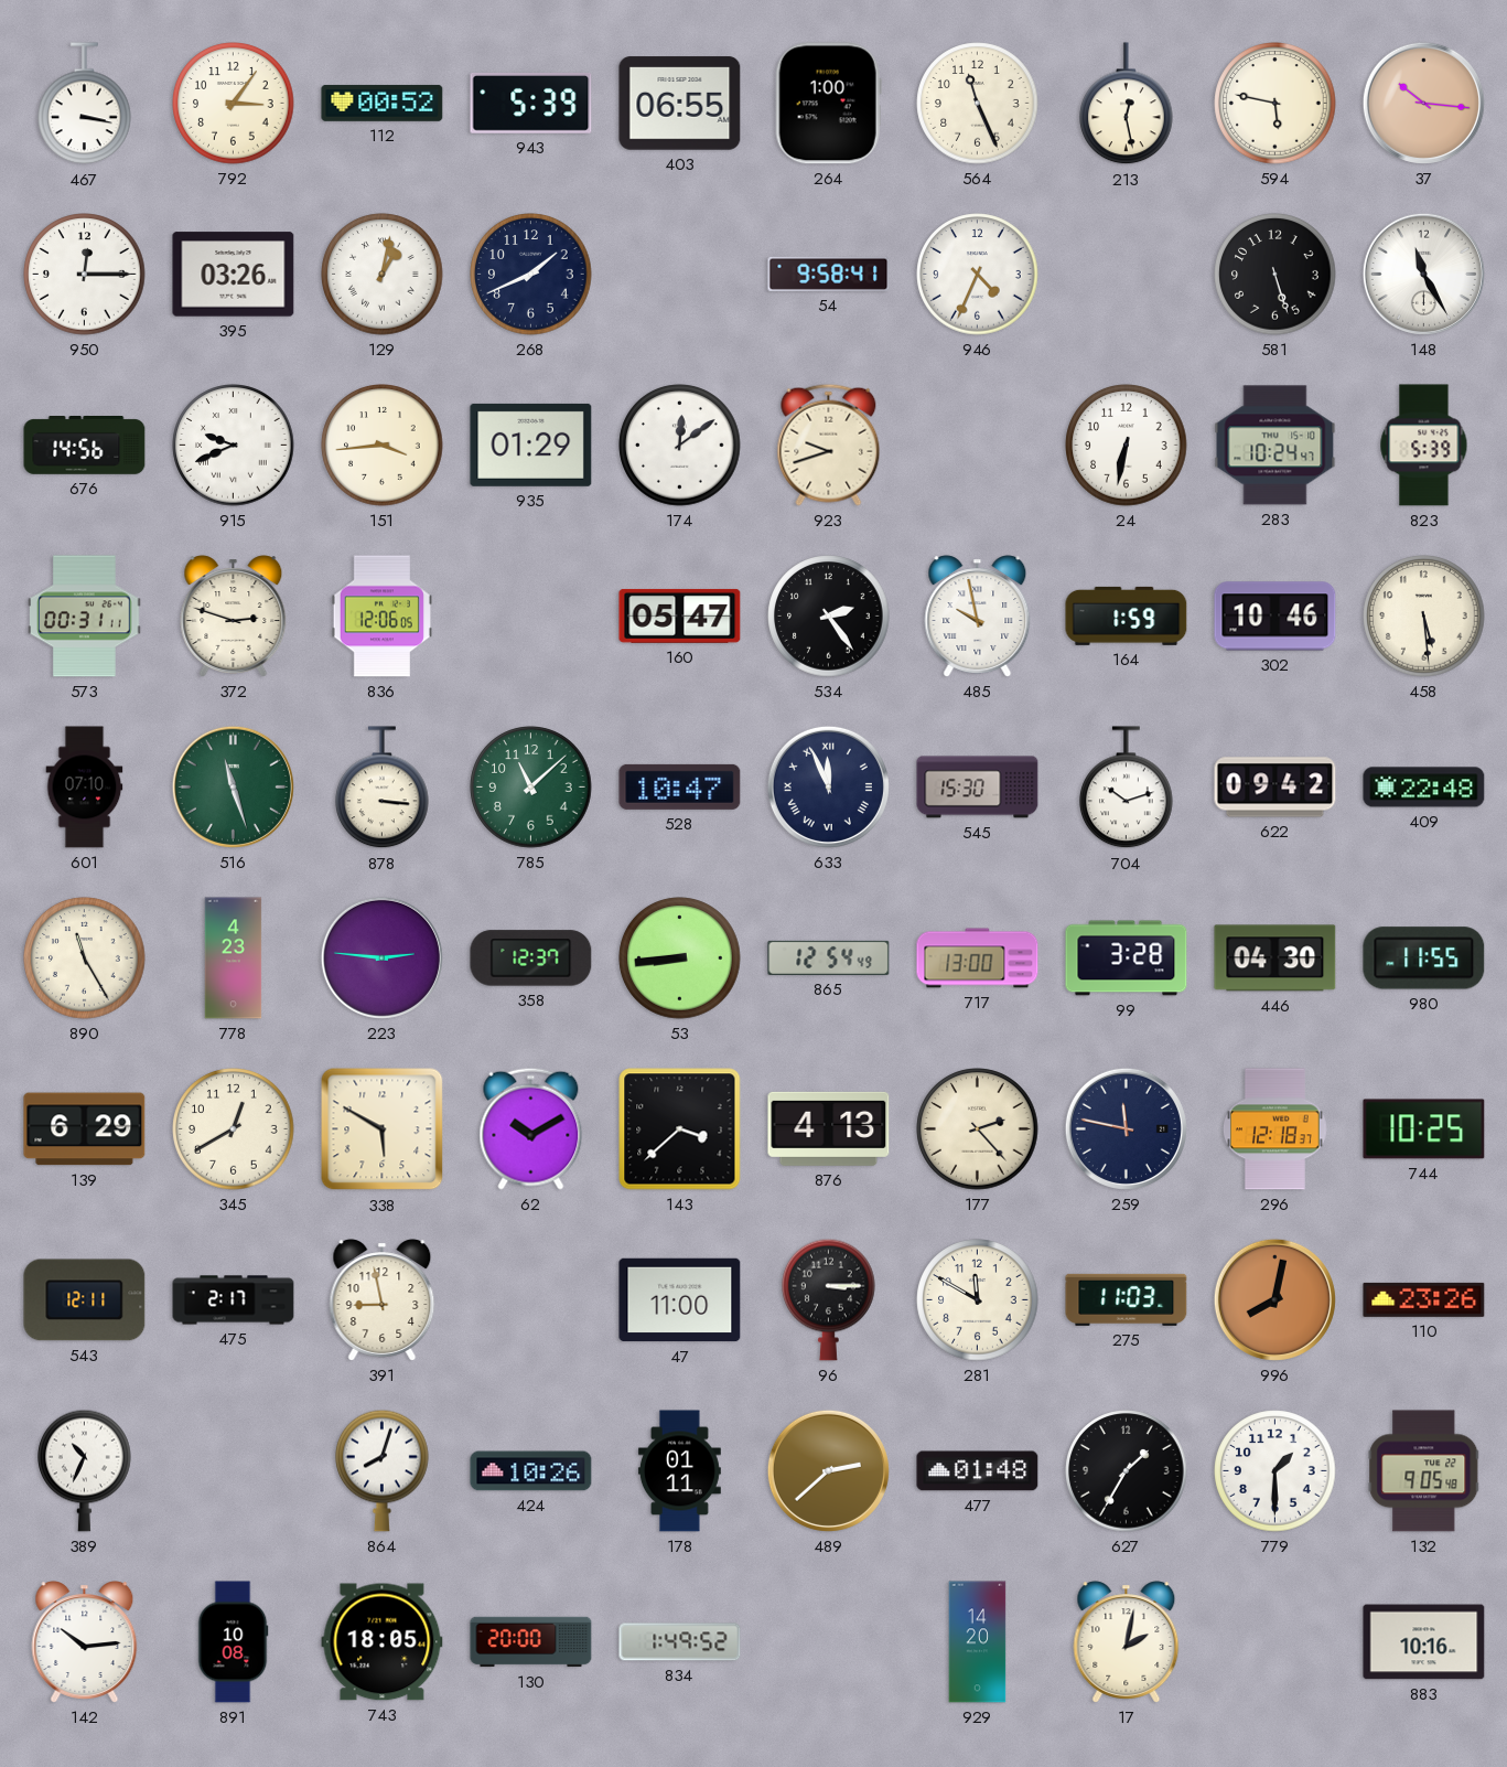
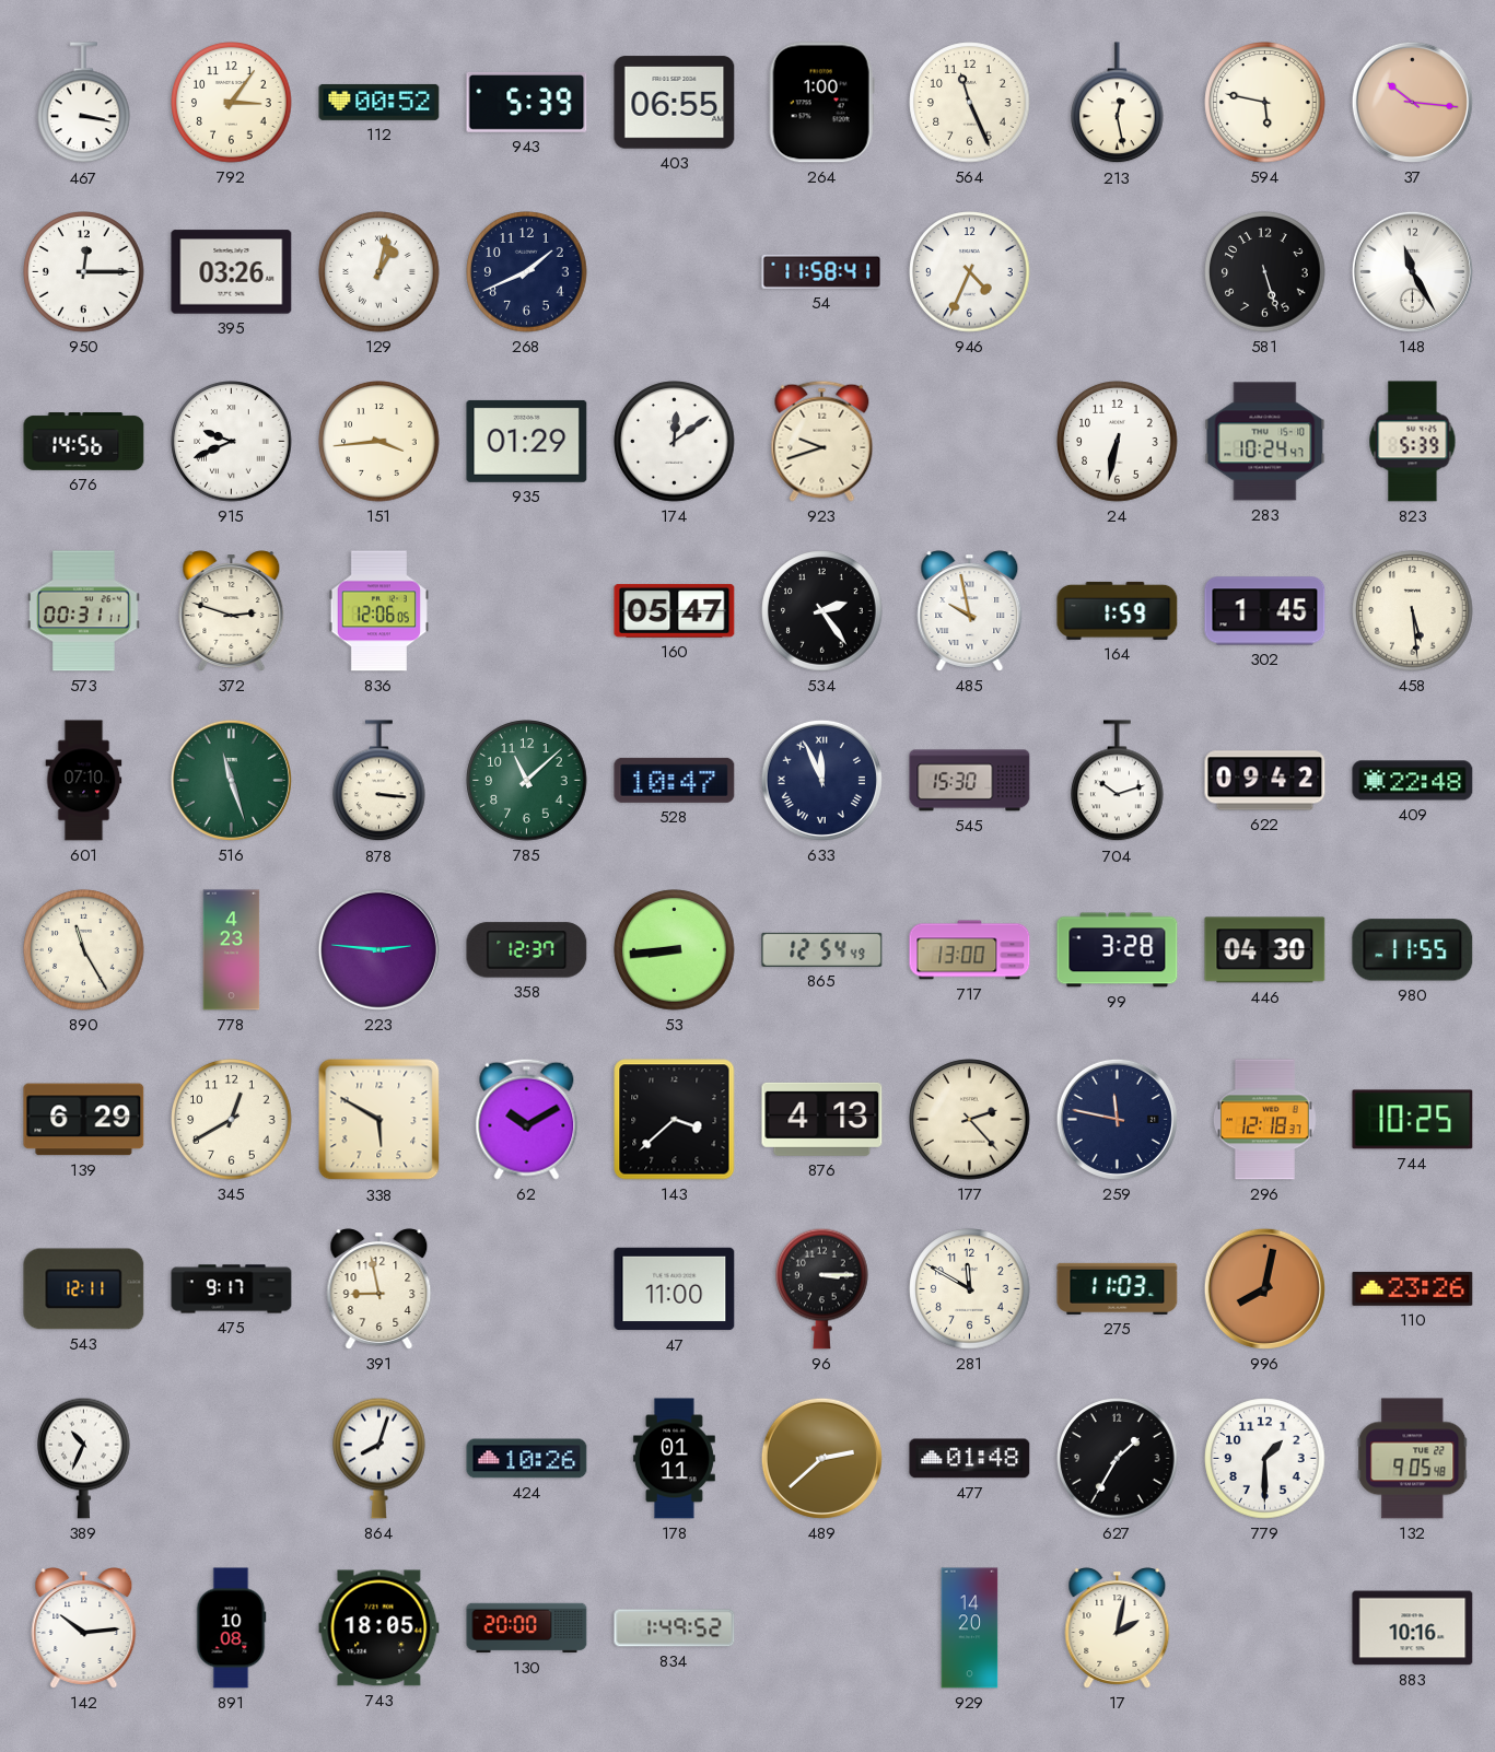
54: 9:58 -> 11:58
302: 10:46 -> 1:45
475: 2:17 -> 9:17
